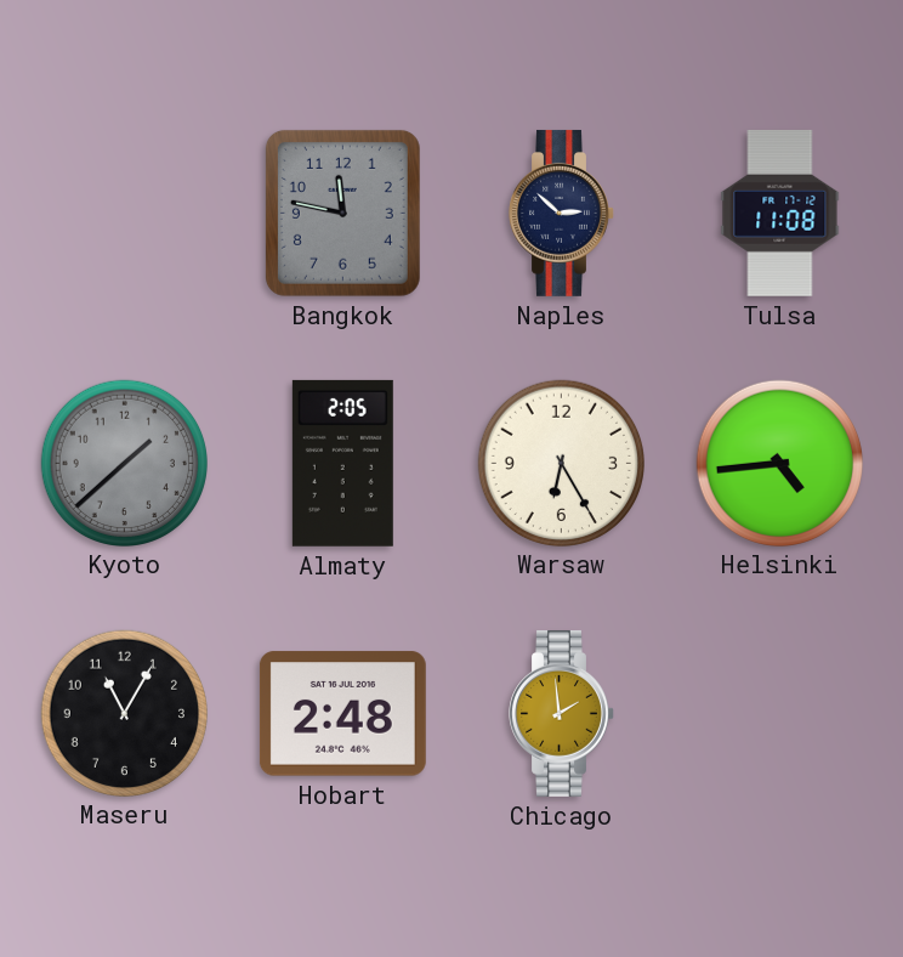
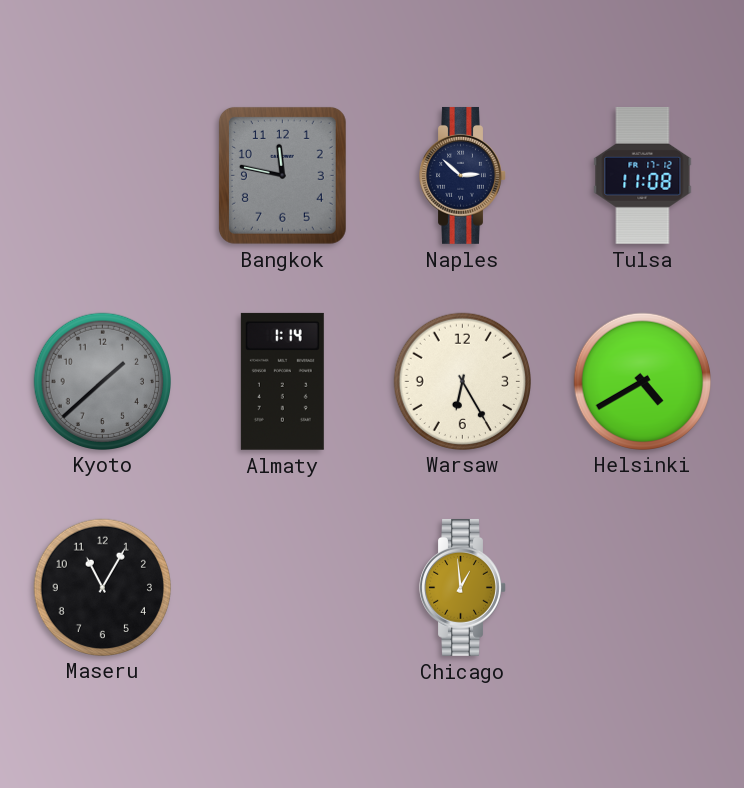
Almaty: 2:05 -> 1:14
Helsinki: 4:44 -> 4:40
Hobart: 2:48 -> none
Chicago: 1:59 -> 12:59
